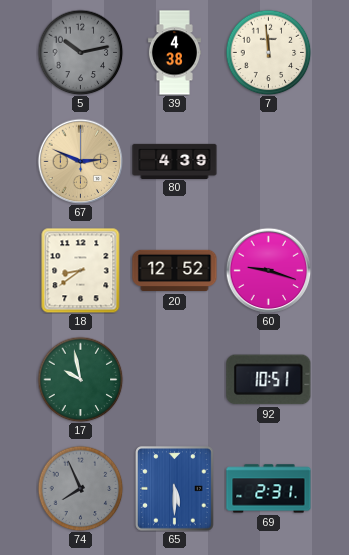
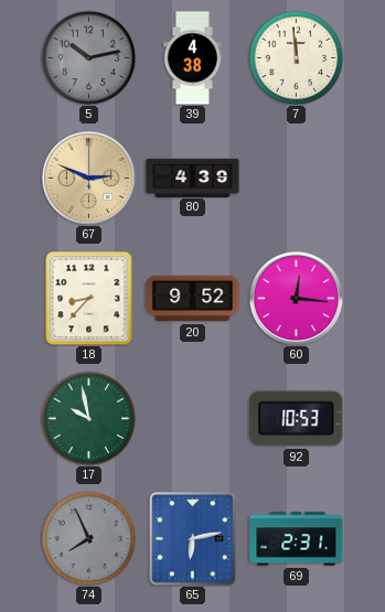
18: 8:39 -> 8:37
20: 12:52 -> 9:52
60: 9:18 -> 12:16
92: 10:51 -> 10:53
65: 5:30 -> 6:13
